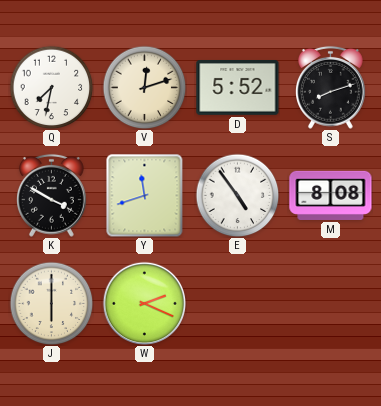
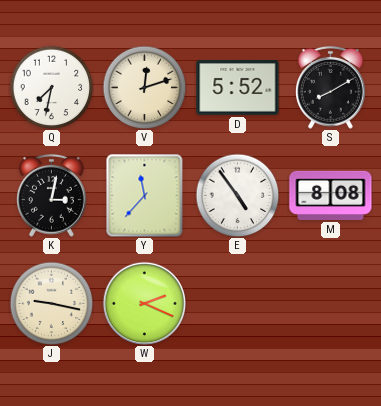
S: 8:12 -> 8:10
K: 3:50 -> 3:02
Y: 11:42 -> 11:37
J: 6:00 -> 9:17
